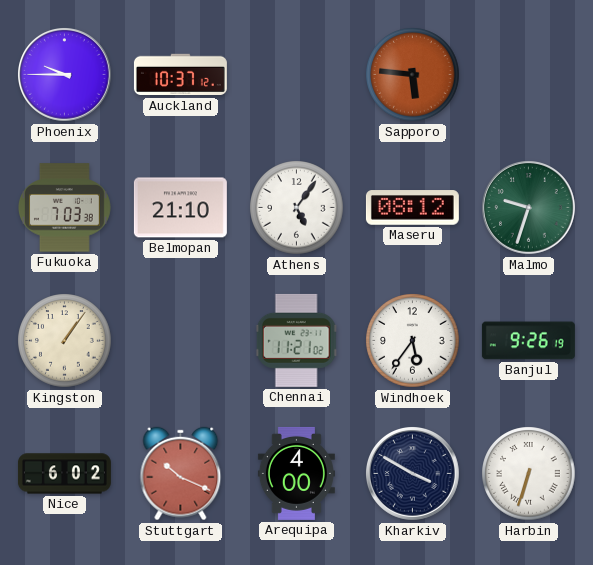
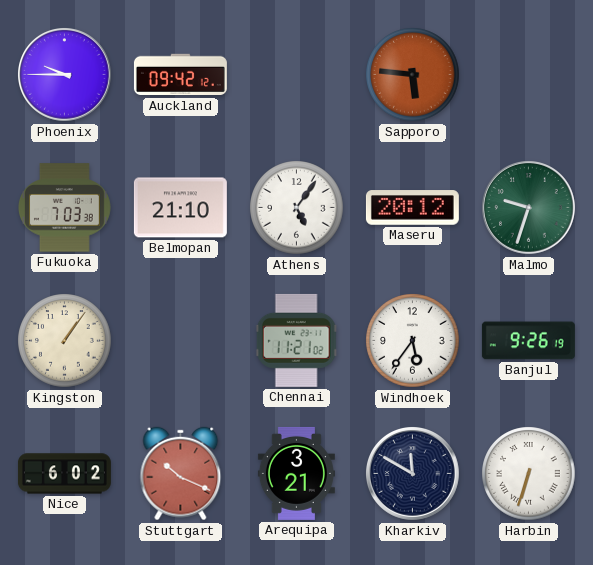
Auckland: 10:37 -> 09:42
Maseru: 08:12 -> 20:12
Arequipa: 4:00 -> 3:21
Kharkiv: 3:50 -> 11:50
